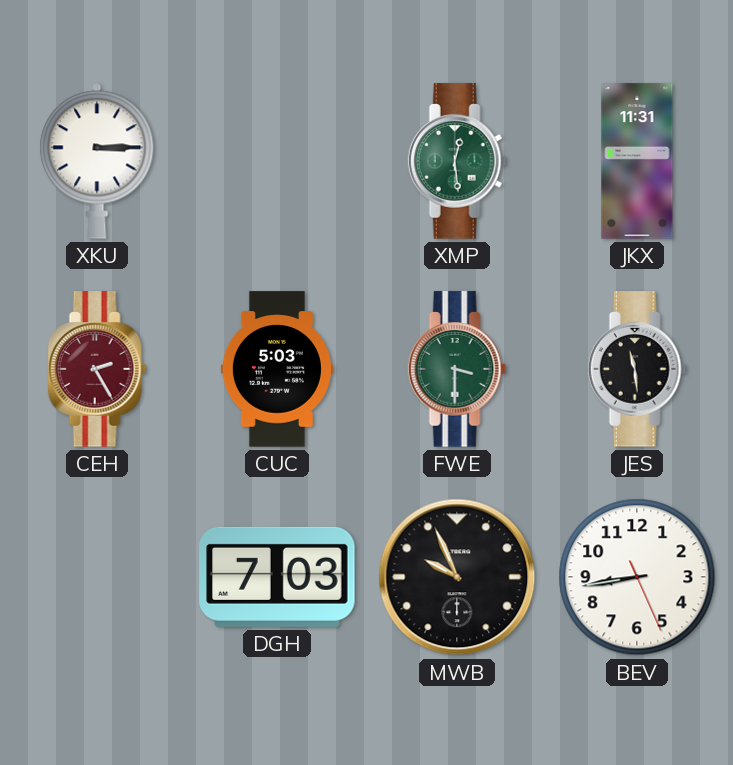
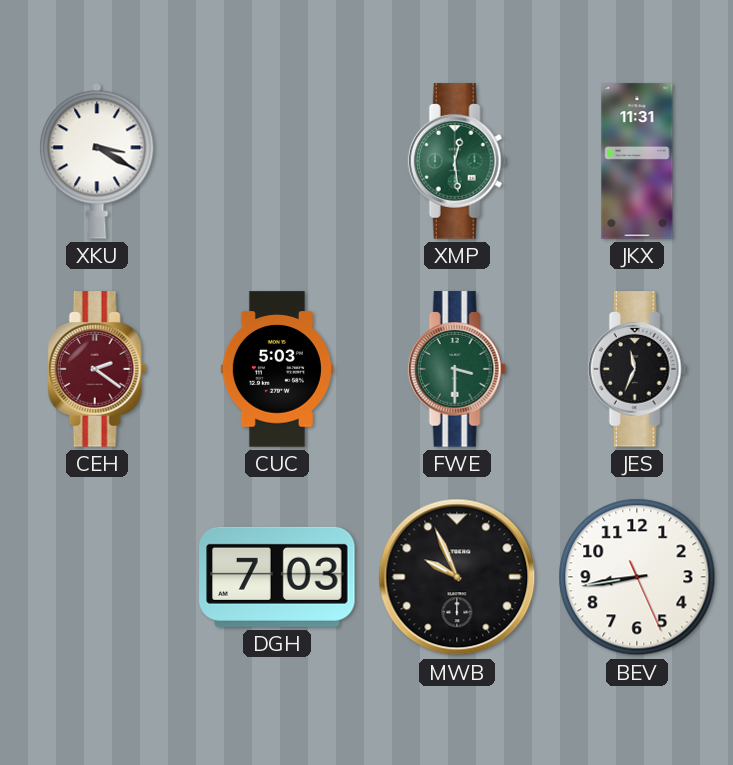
XKU: 3:15 -> 3:20
CEH: 2:25 -> 2:21
JES: 11:29 -> 11:34
